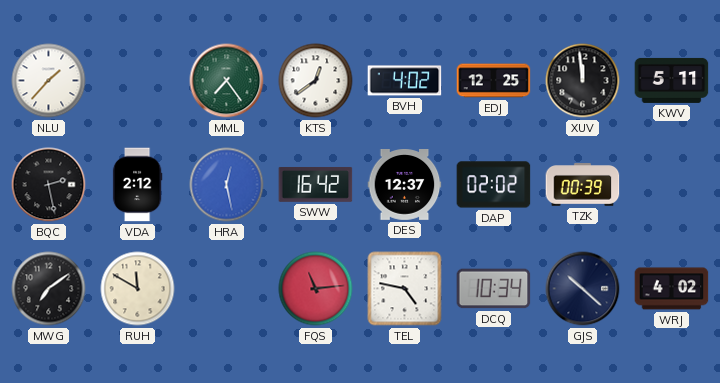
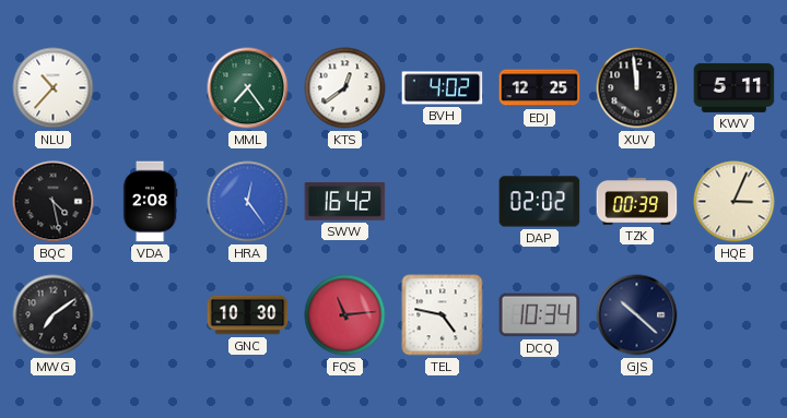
NLU: 1:37 -> 10:37
BQC: 2:28 -> 4:28
VDA: 2:12 -> 2:08
HRA: 12:28 -> 12:24
DES: 12:37 -> none
HQE: none -> 3:04
RUH: 11:50 -> none
GNC: none -> 10:30
WRJ: 4:02 -> none
